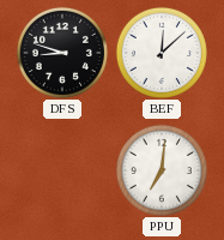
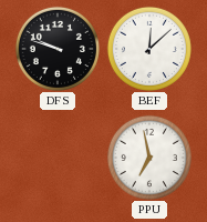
DFS: 8:48 -> 9:48
PPU: 7:01 -> 6:58
